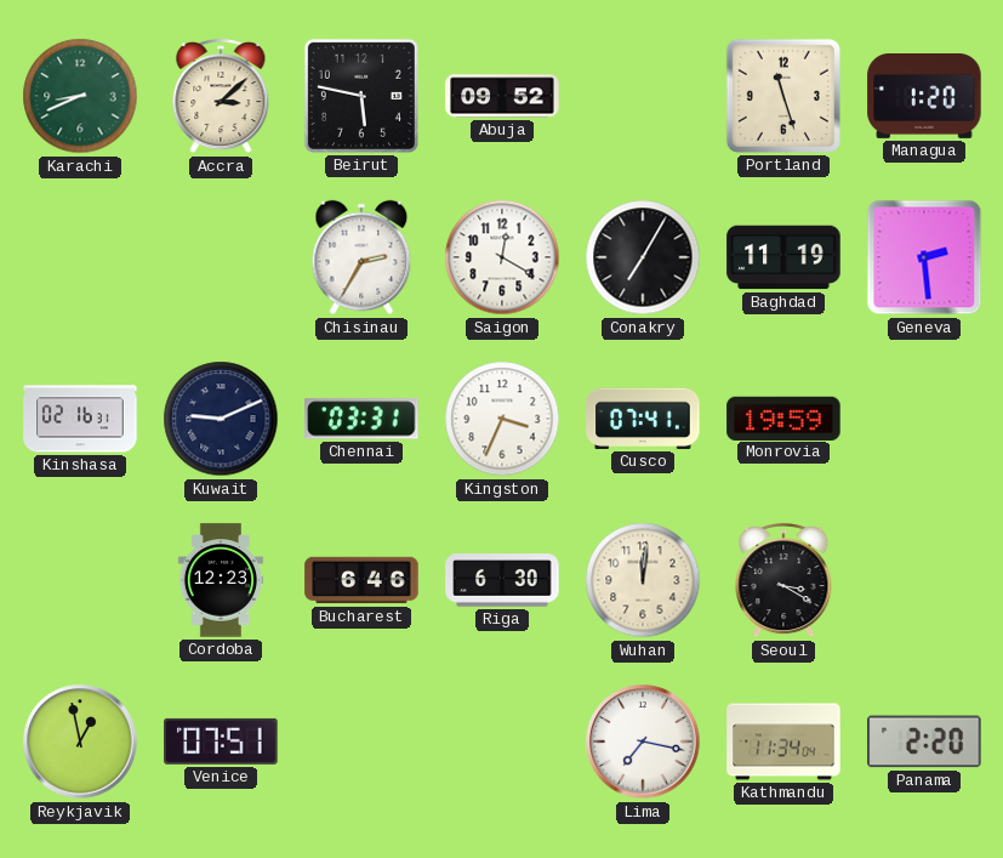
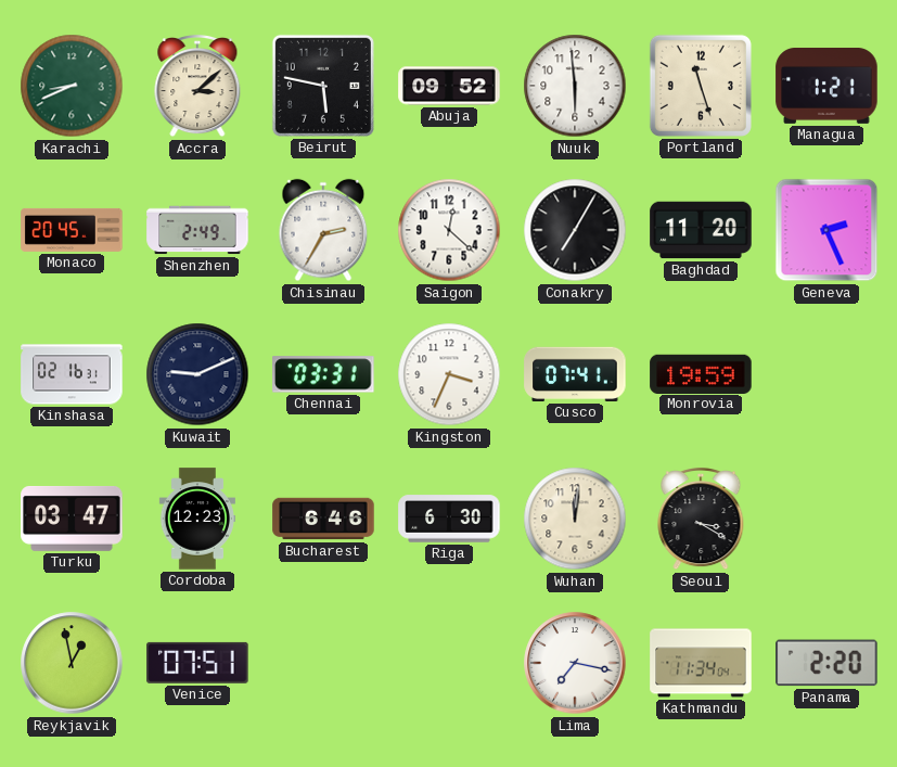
Nuuk: none -> 5:59
Managua: 1:20 -> 1:21
Monaco: none -> 20:45
Shenzhen: none -> 2:49
Saigon: 12:20 -> 12:22
Baghdad: 11:19 -> 11:20
Geneva: 2:29 -> 2:26
Turku: none -> 03:47
